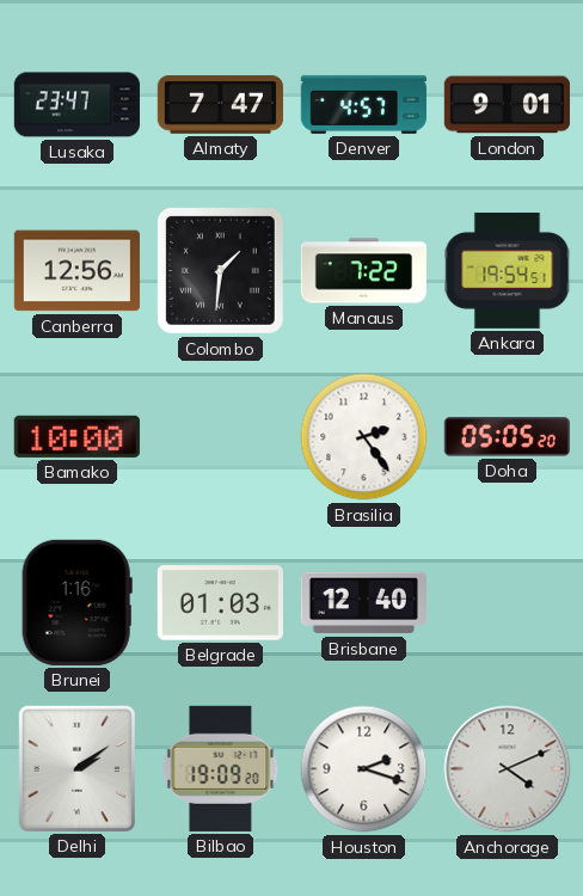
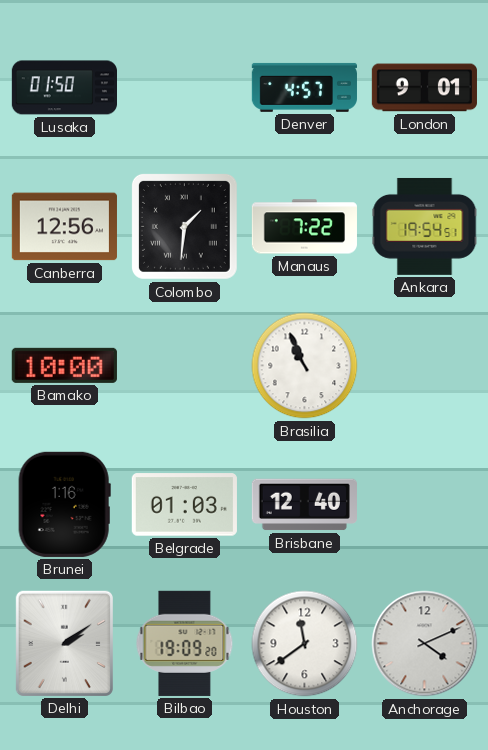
Lusaka: 23:47 -> 01:50
Almaty: 7:47 -> none
Brasilia: 2:24 -> 10:56
Doha: 05:05 -> none
Houston: 2:18 -> 11:39
